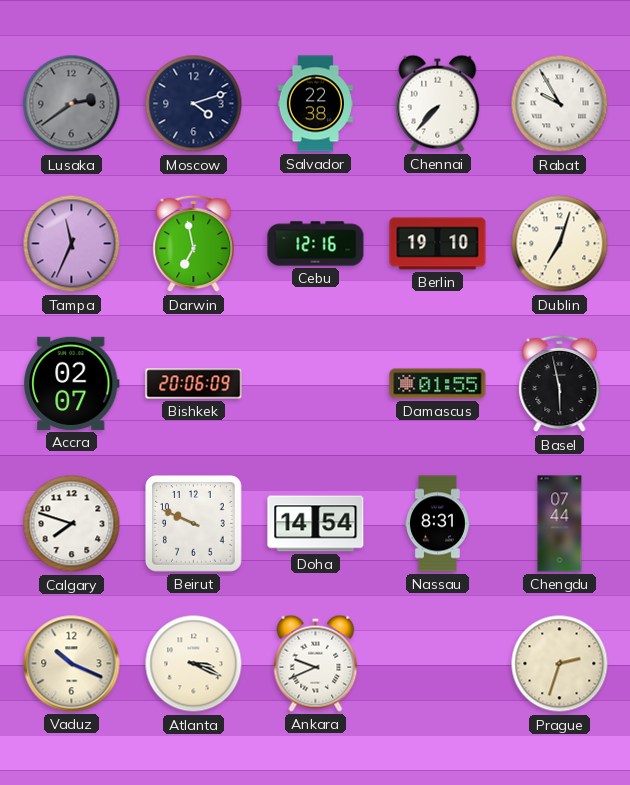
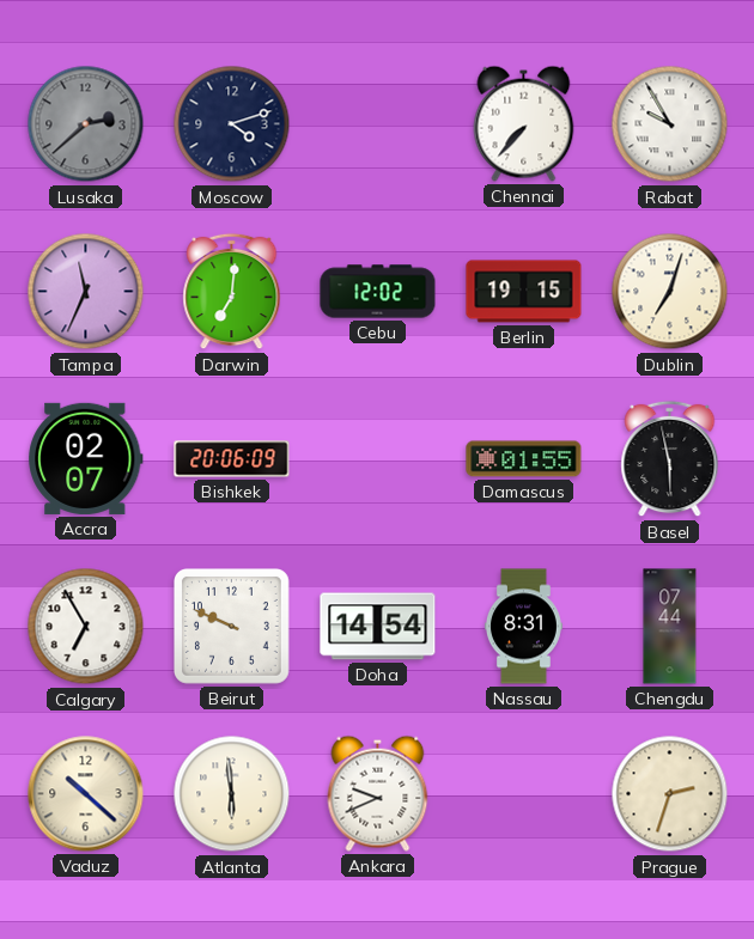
Lusaka: 2:39 -> 2:38
Salvador: 22:38 -> none
Darwin: 6:58 -> 7:01
Cebu: 12:16 -> 12:02
Berlin: 19:10 -> 19:15
Calgary: 7:48 -> 6:55
Vaduz: 10:19 -> 10:22
Atlanta: 3:19 -> 5:59
